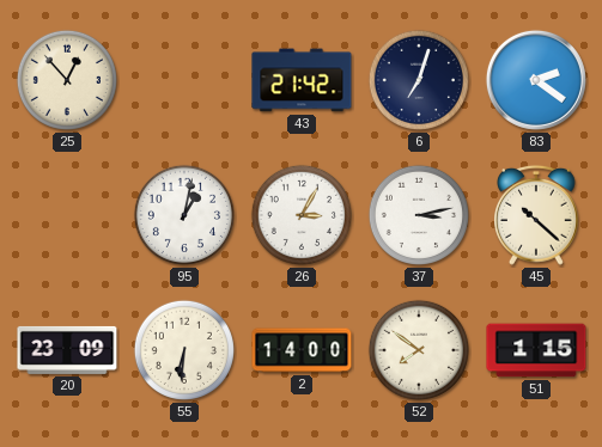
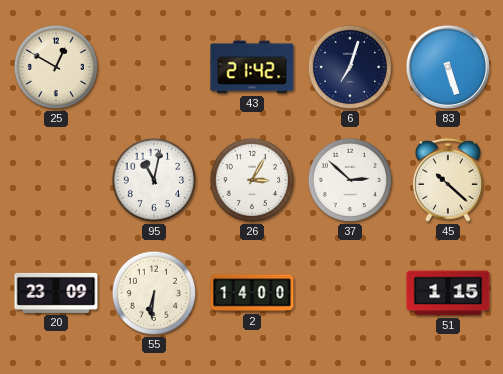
25: 12:53 -> 12:50
83: 2:21 -> 5:27
95: 1:02 -> 11:02
37: 3:13 -> 2:52
52: 7:51 -> none
